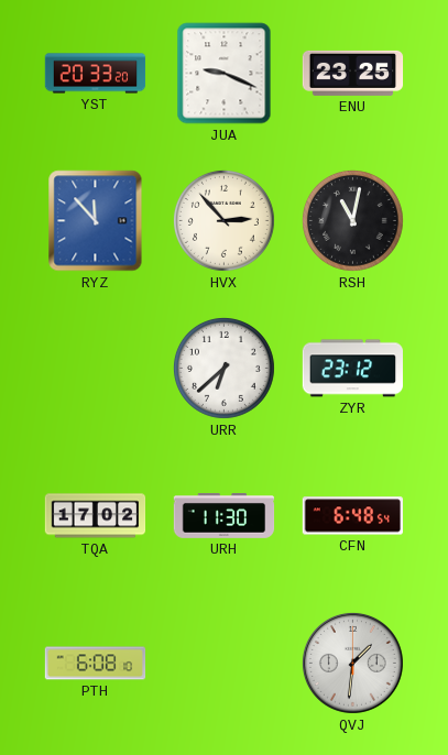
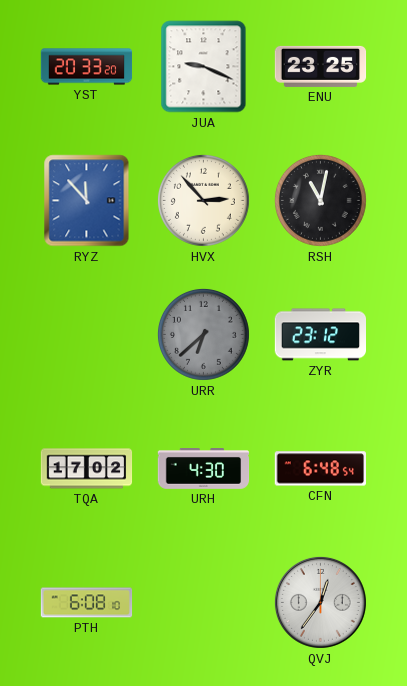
URR dial: white -> grey
URH: 11:30 -> 4:30
QVJ: 1:31 -> 12:36
